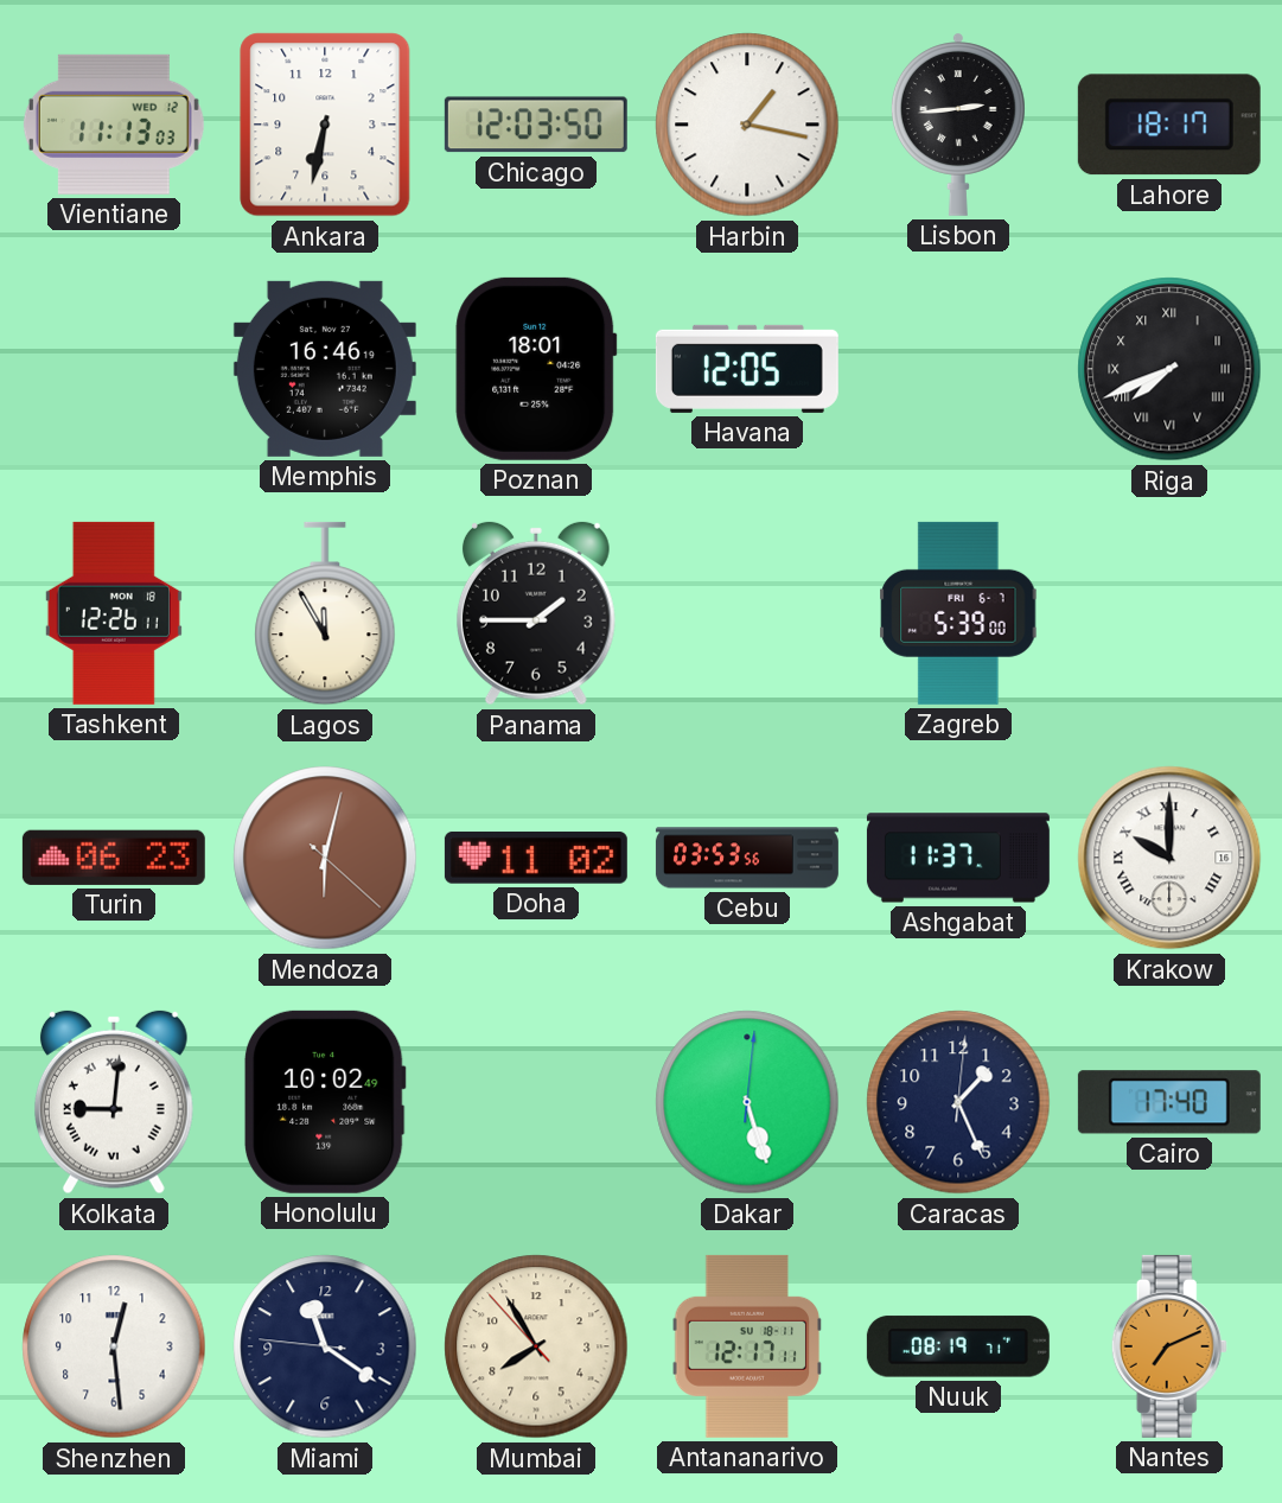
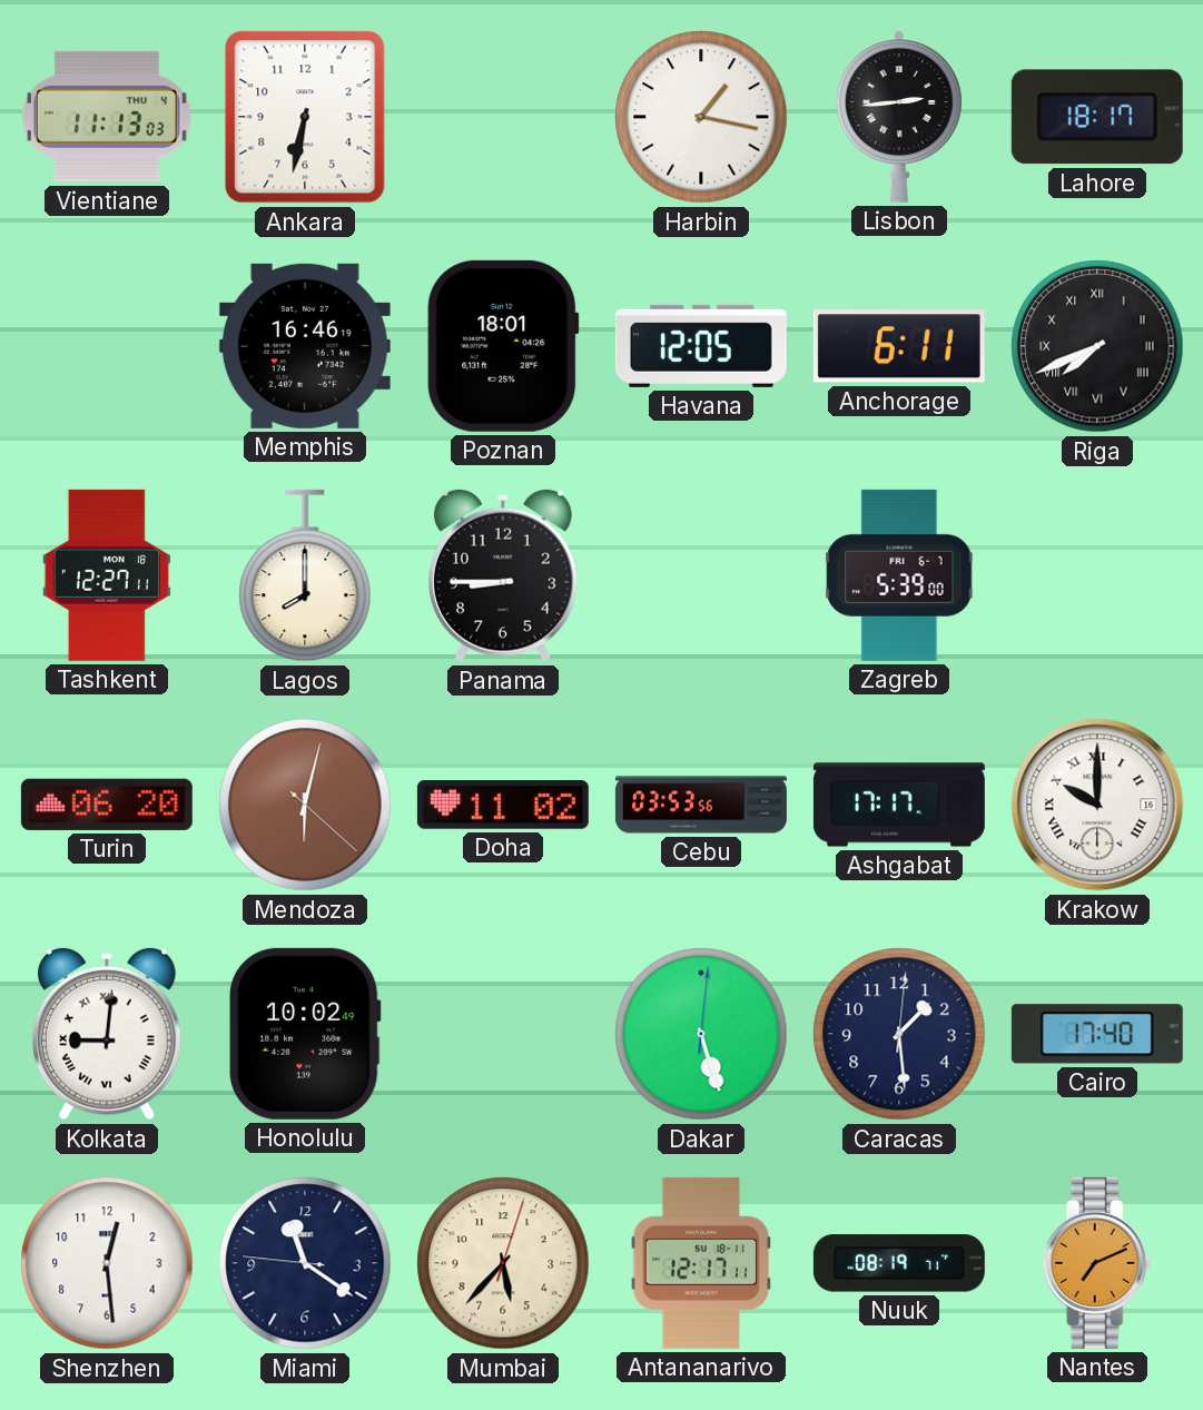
Vientiane date: WED 12 -> THU 4
Chicago: 12:03 -> none
Anchorage: none -> 6:11
Tashkent: 12:26 -> 12:27
Lagos: 11:55 -> 8:00
Panama: 1:45 -> 8:45
Turin: 06:23 -> 06:20
Ashgabat: 11:37 -> 17:17
Caracas: 1:26 -> 1:29
Mumbai: 7:54 -> 5:37
